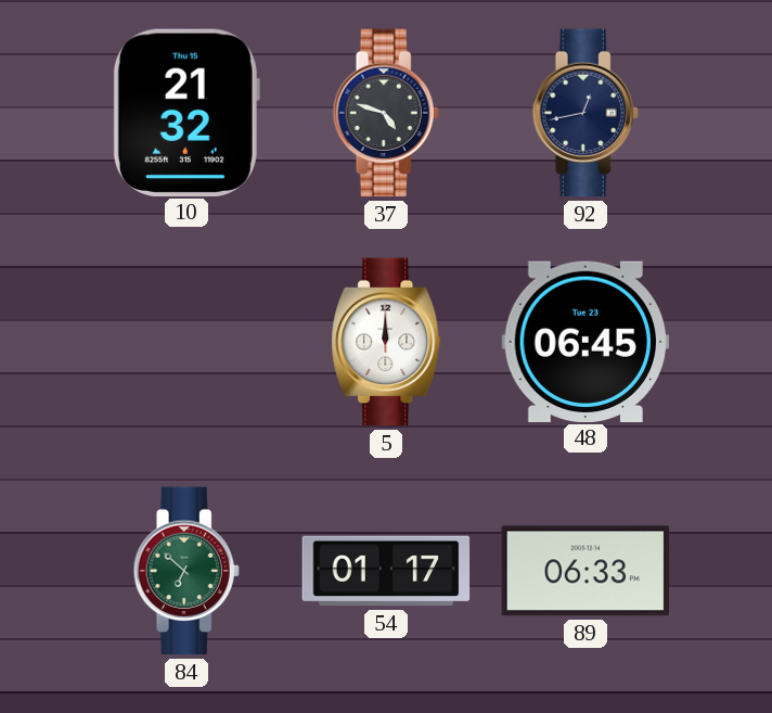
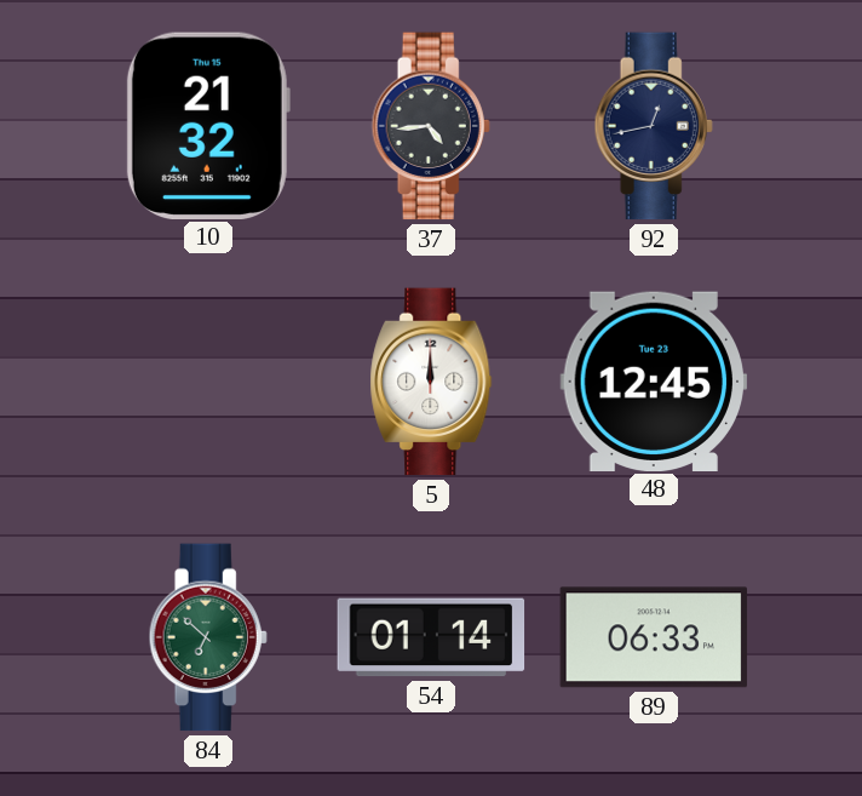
37: 4:48 -> 4:44
48: 06:45 -> 12:45
54: 01:17 -> 01:14
